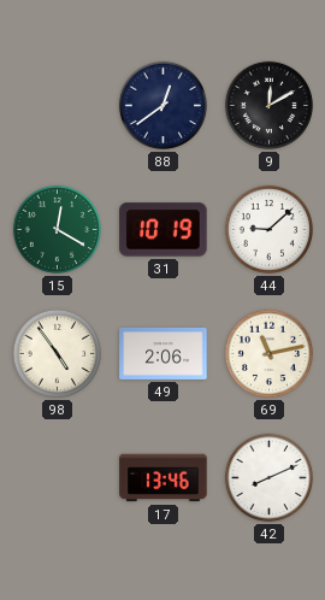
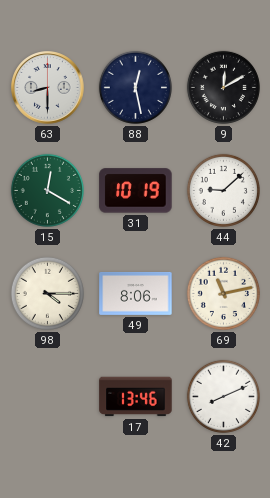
63: none -> 8:30
88: 12:39 -> 12:28
98: 4:54 -> 4:15
49: 2:06 -> 8:06
